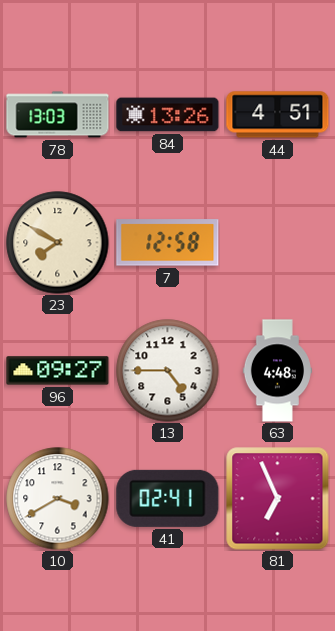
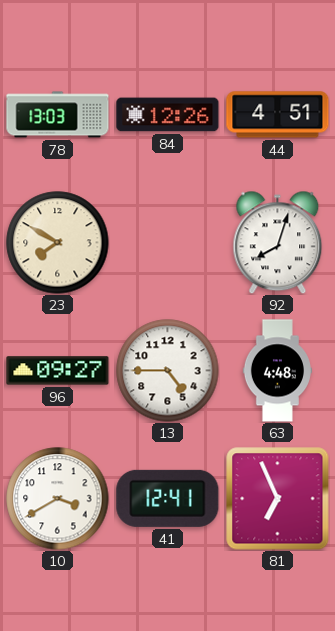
84: 13:26 -> 12:26
7: 12:58 -> none
92: none -> 8:03
41: 02:41 -> 12:41
